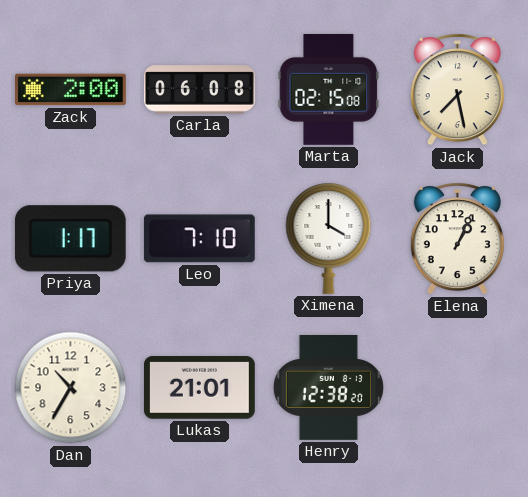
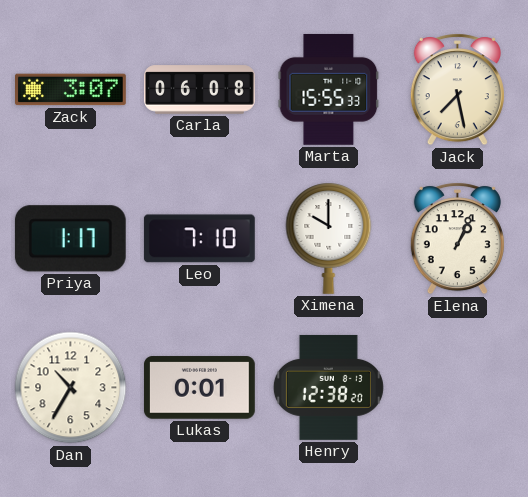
Zack: 2:00 -> 3:07
Marta: 02:15 -> 15:55
Ximena: 4:00 -> 10:00
Lukas: 21:01 -> 0:01
